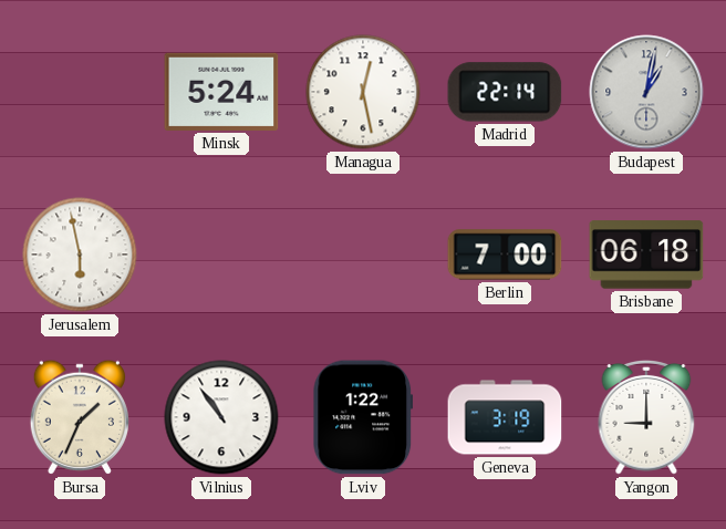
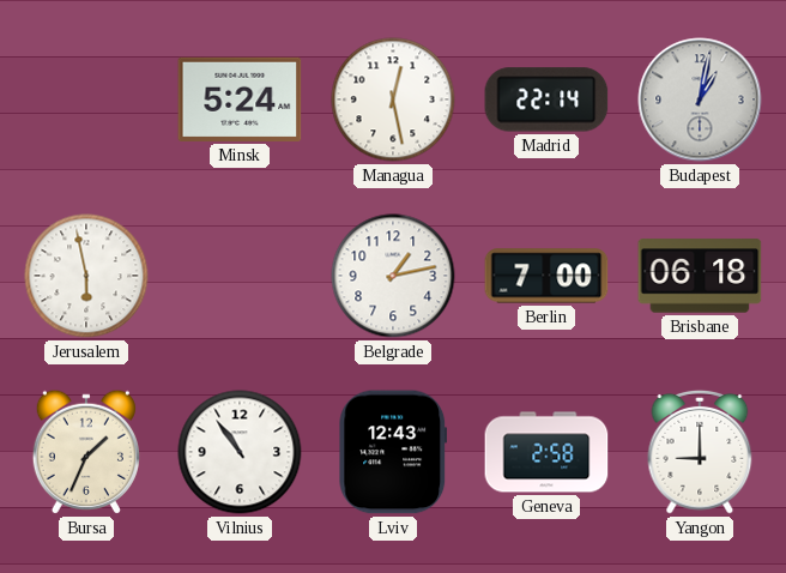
Belgrade: none -> 1:13
Lviv: 1:22 -> 12:43
Geneva: 3:19 -> 2:58
